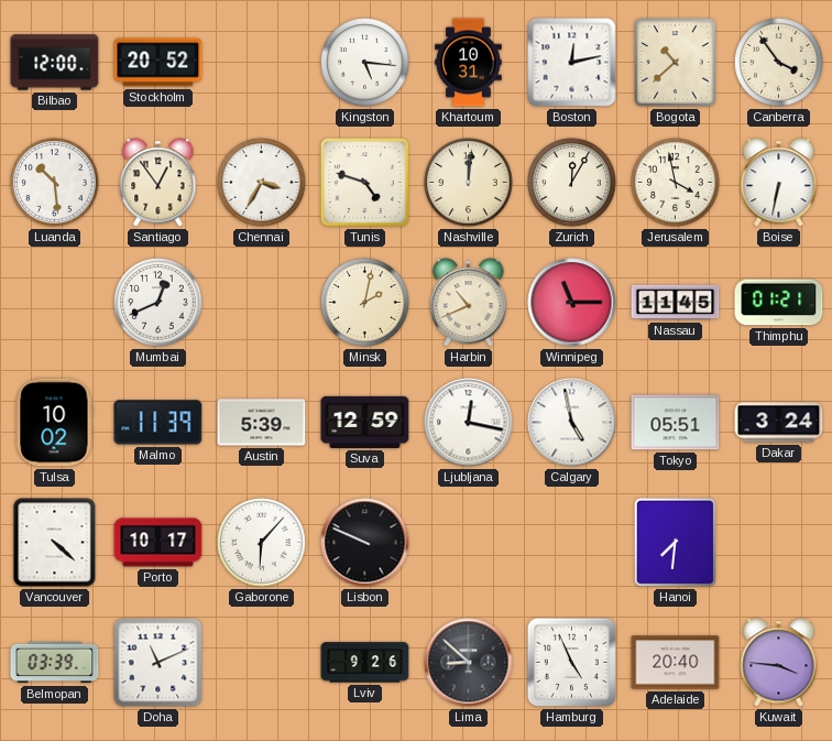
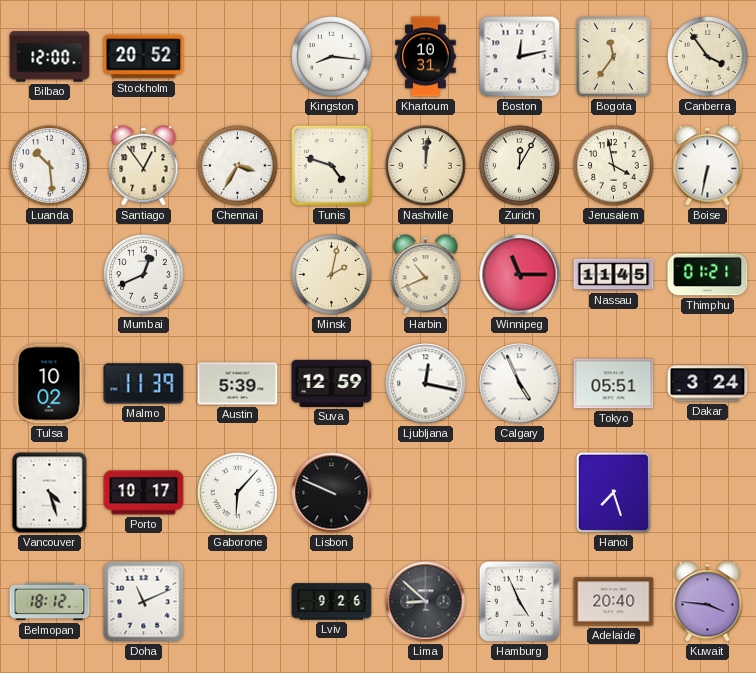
Kingston: 5:16 -> 8:16
Bogota: 10:38 -> 11:36
Calgary: 4:58 -> 4:56
Vancouver: 4:22 -> 4:27
Hanoi: 7:31 -> 7:27
Belmopan: 03:39 -> 18:12
